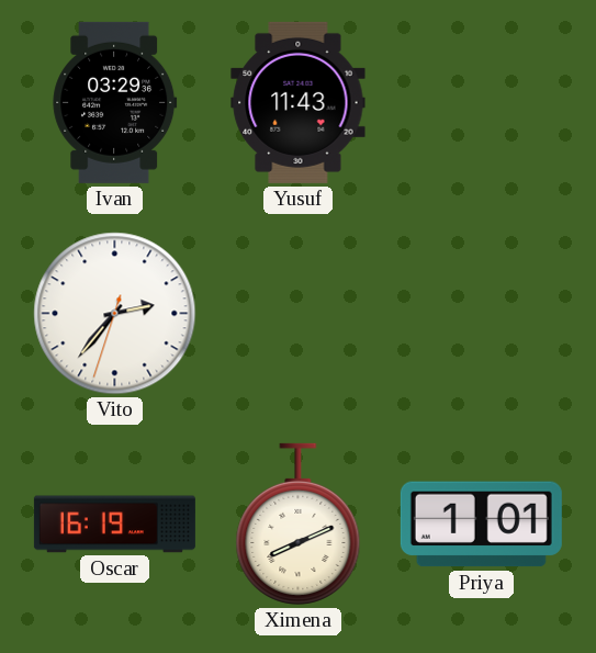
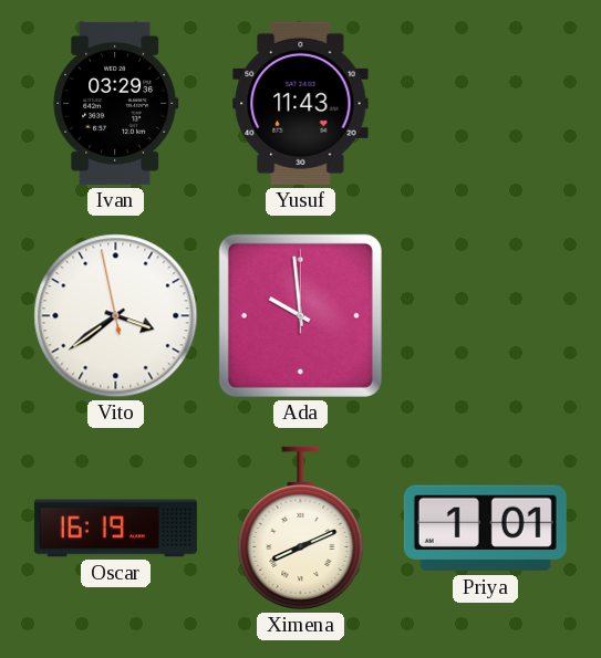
Vito: 2:36 -> 3:38
Ada: none -> 9:59
